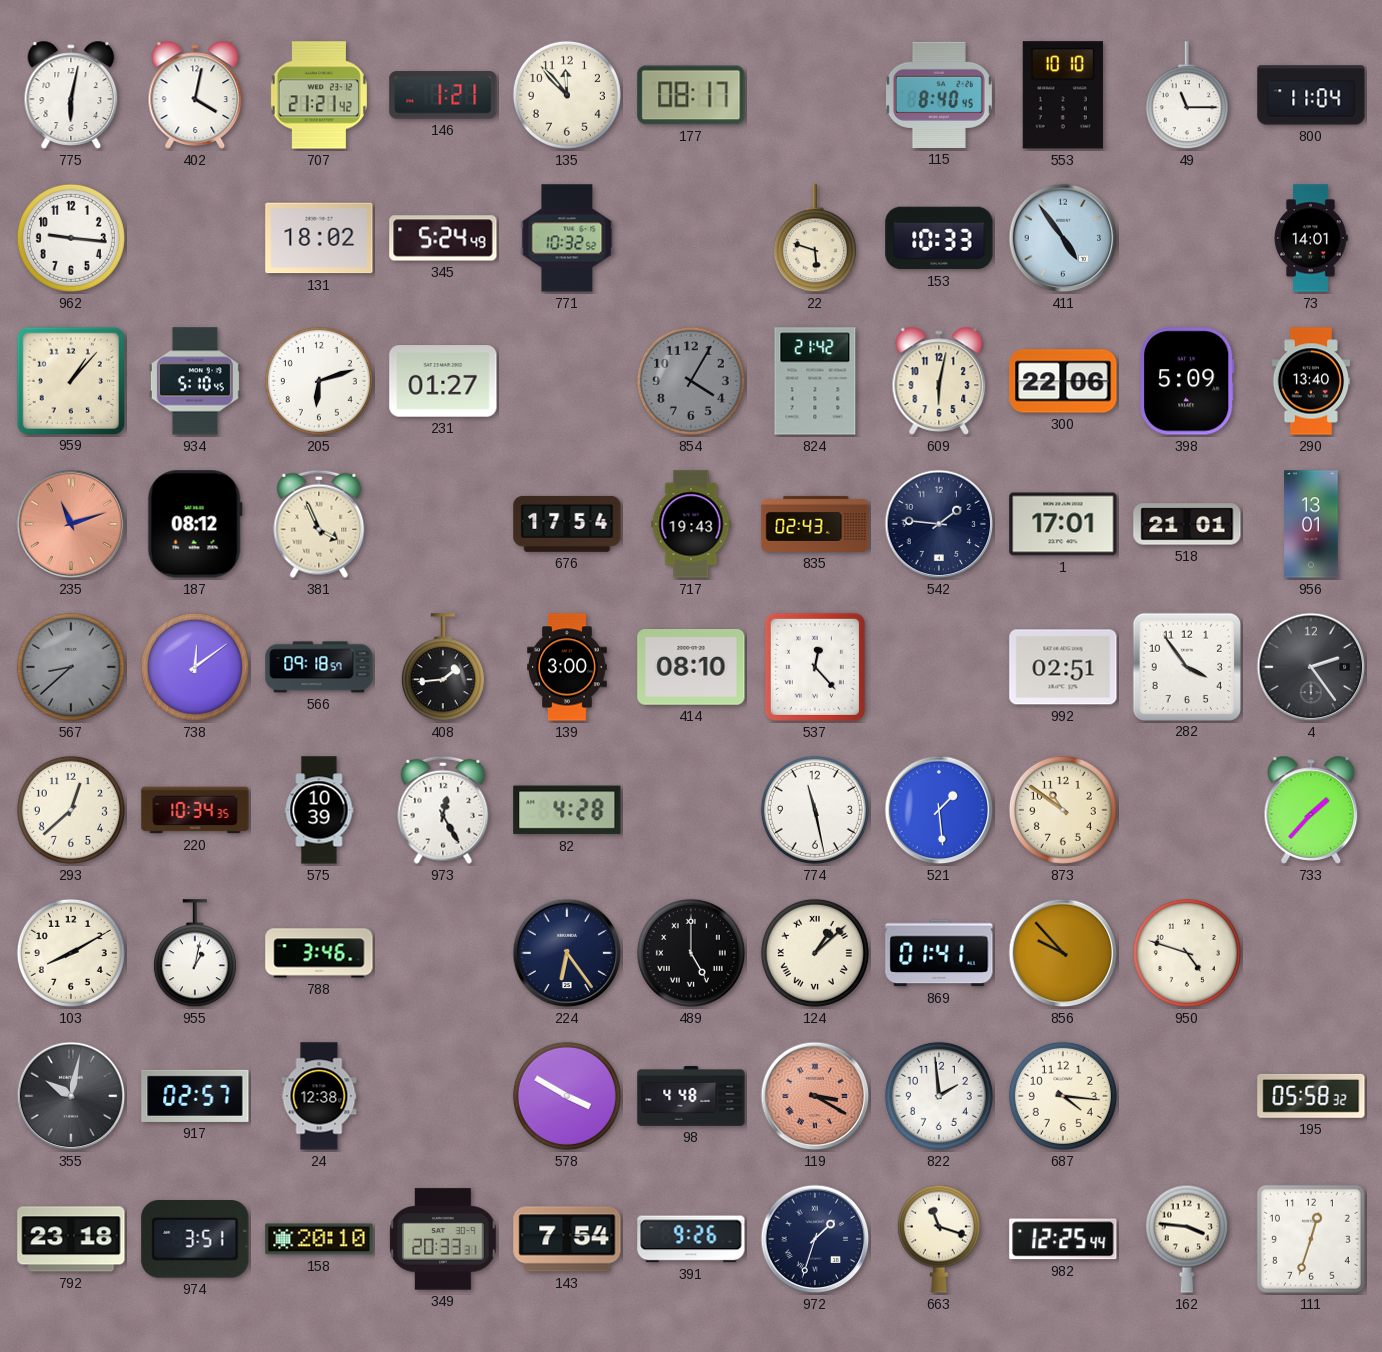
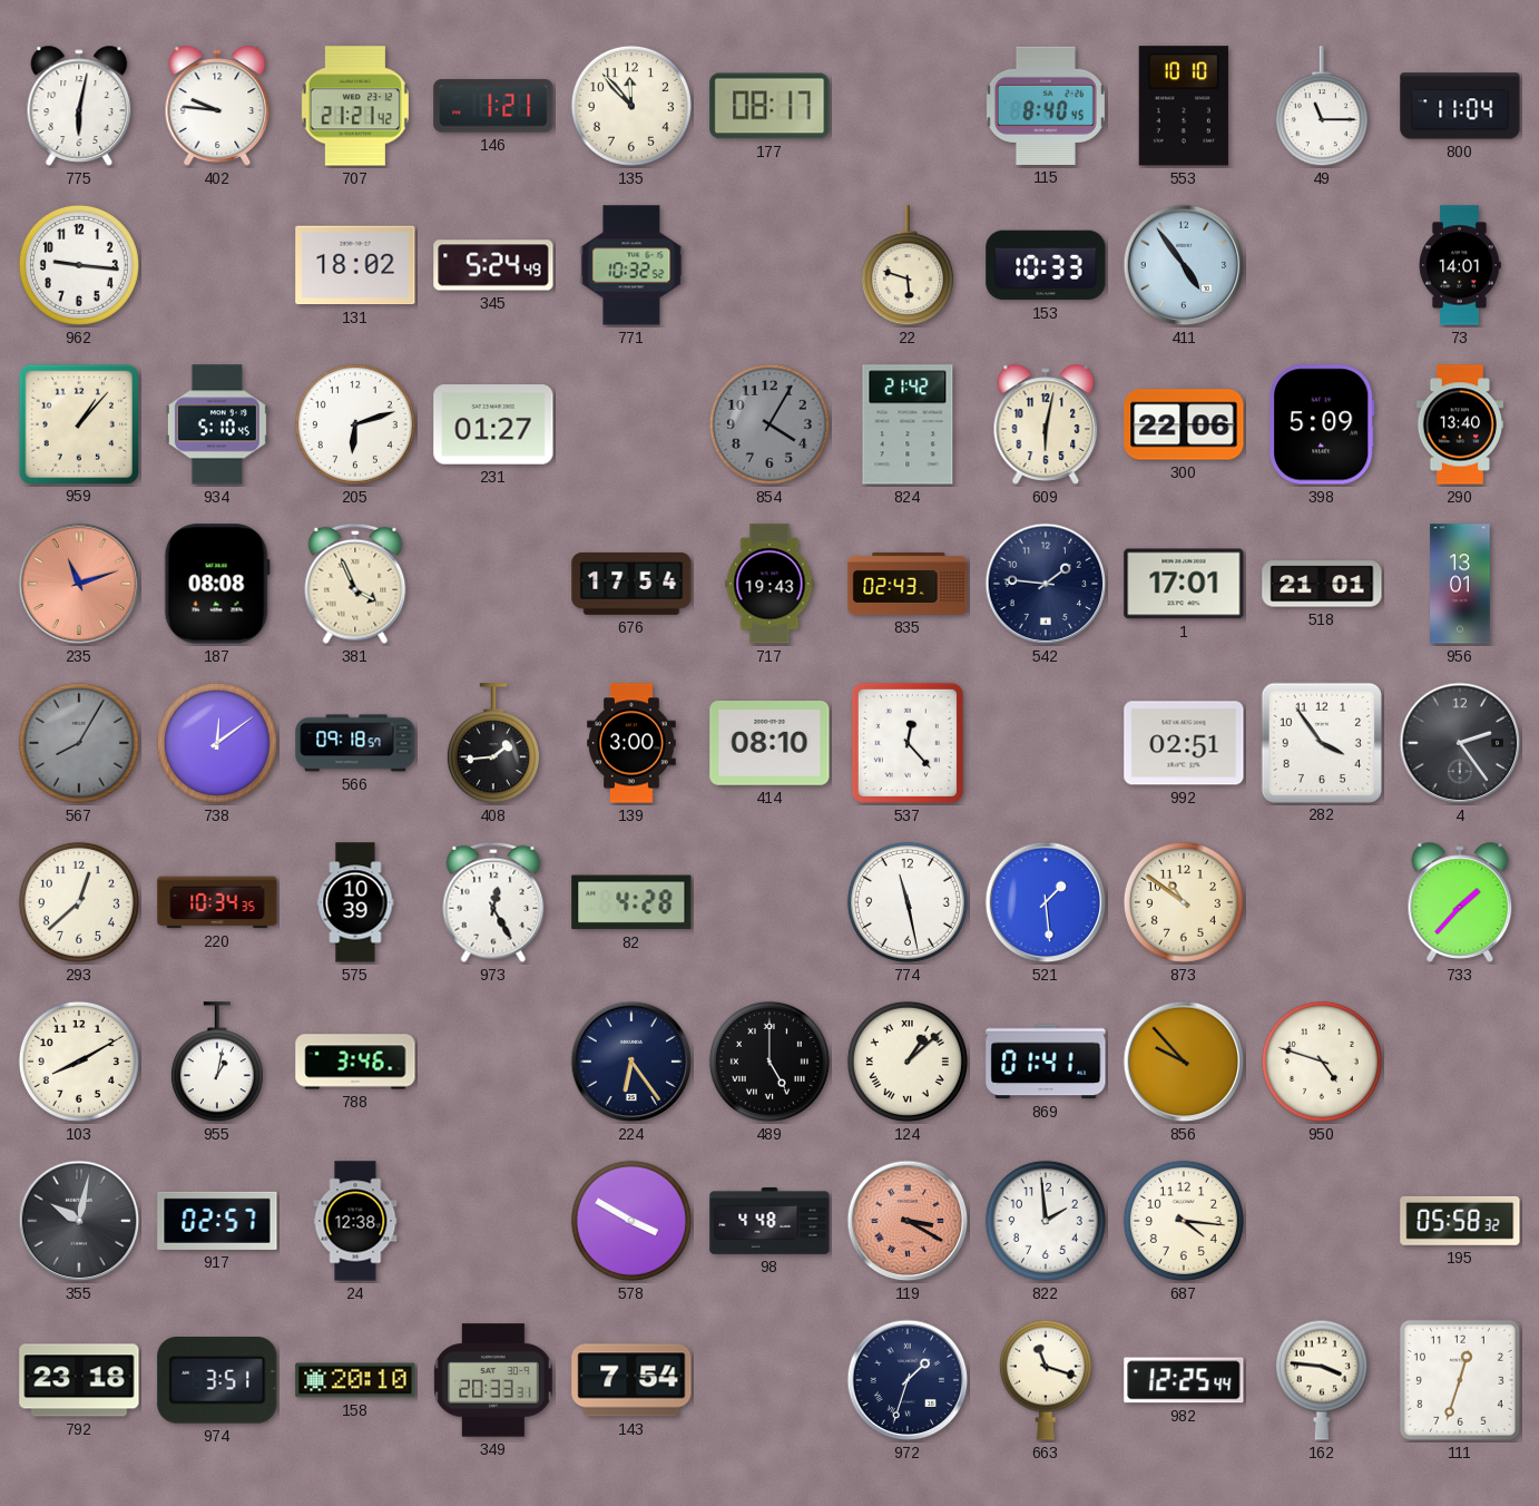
402: 4:02 -> 9:46
187: 08:12 -> 08:08
567: 8:38 -> 8:05
391: 9:26 -> none
